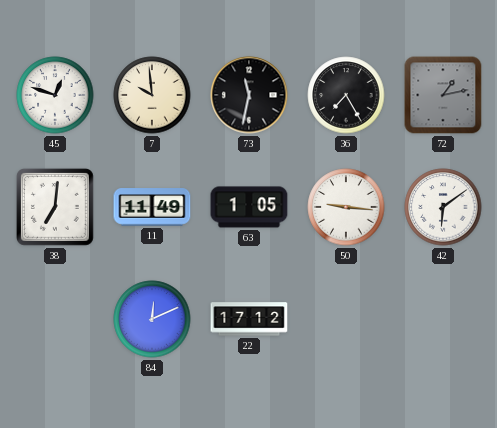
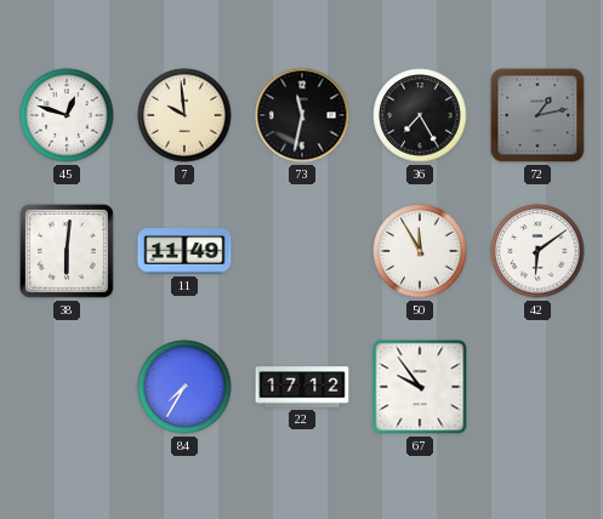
38: 7:01 -> 6:01
63: 1:05 -> none
50: 9:16 -> 11:55
84: 12:11 -> 7:35
67: none -> 9:54
